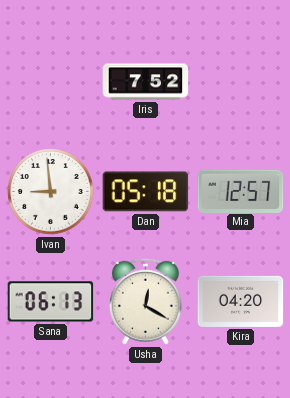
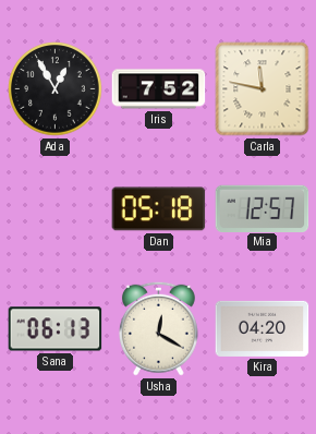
Ada: none -> 12:55
Carla: none -> 11:47
Ivan: 8:59 -> none
